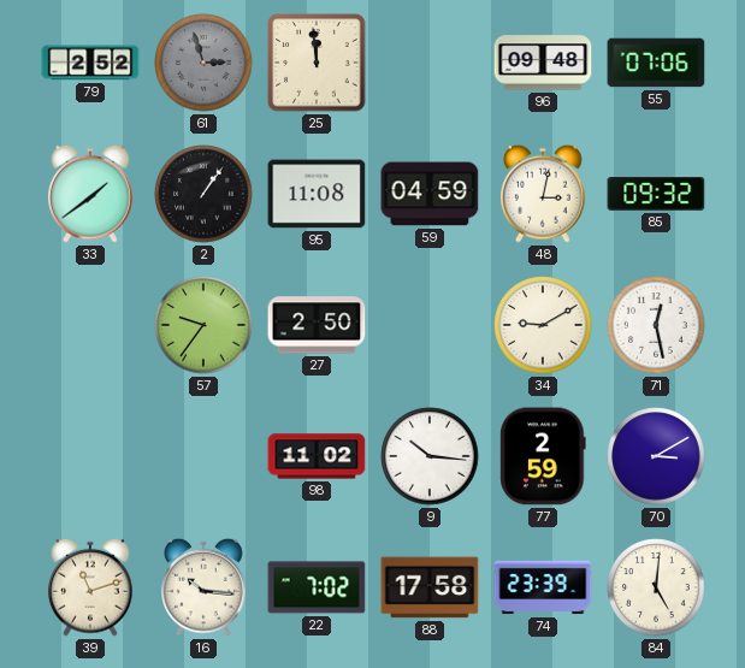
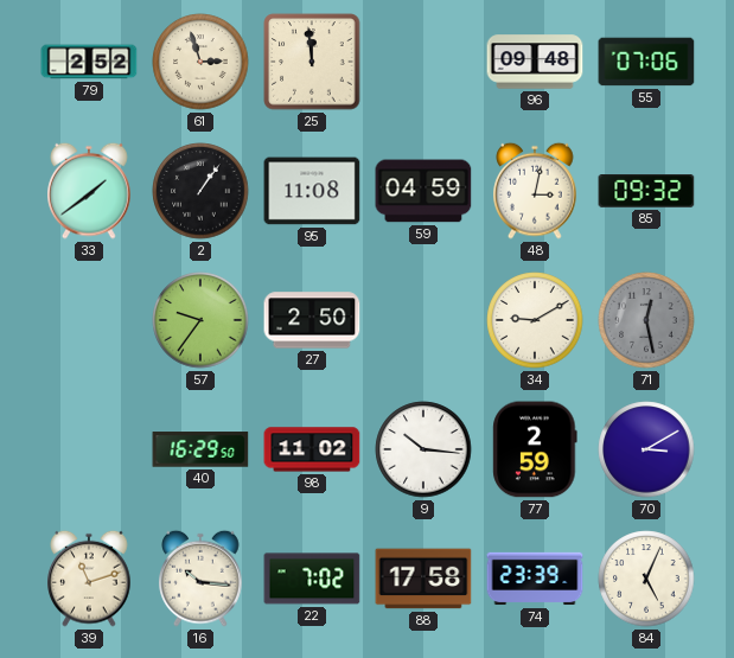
61 dial: grey -> cream
71 dial: white -> grey
40: none -> 16:29
84: 5:01 -> 5:04
